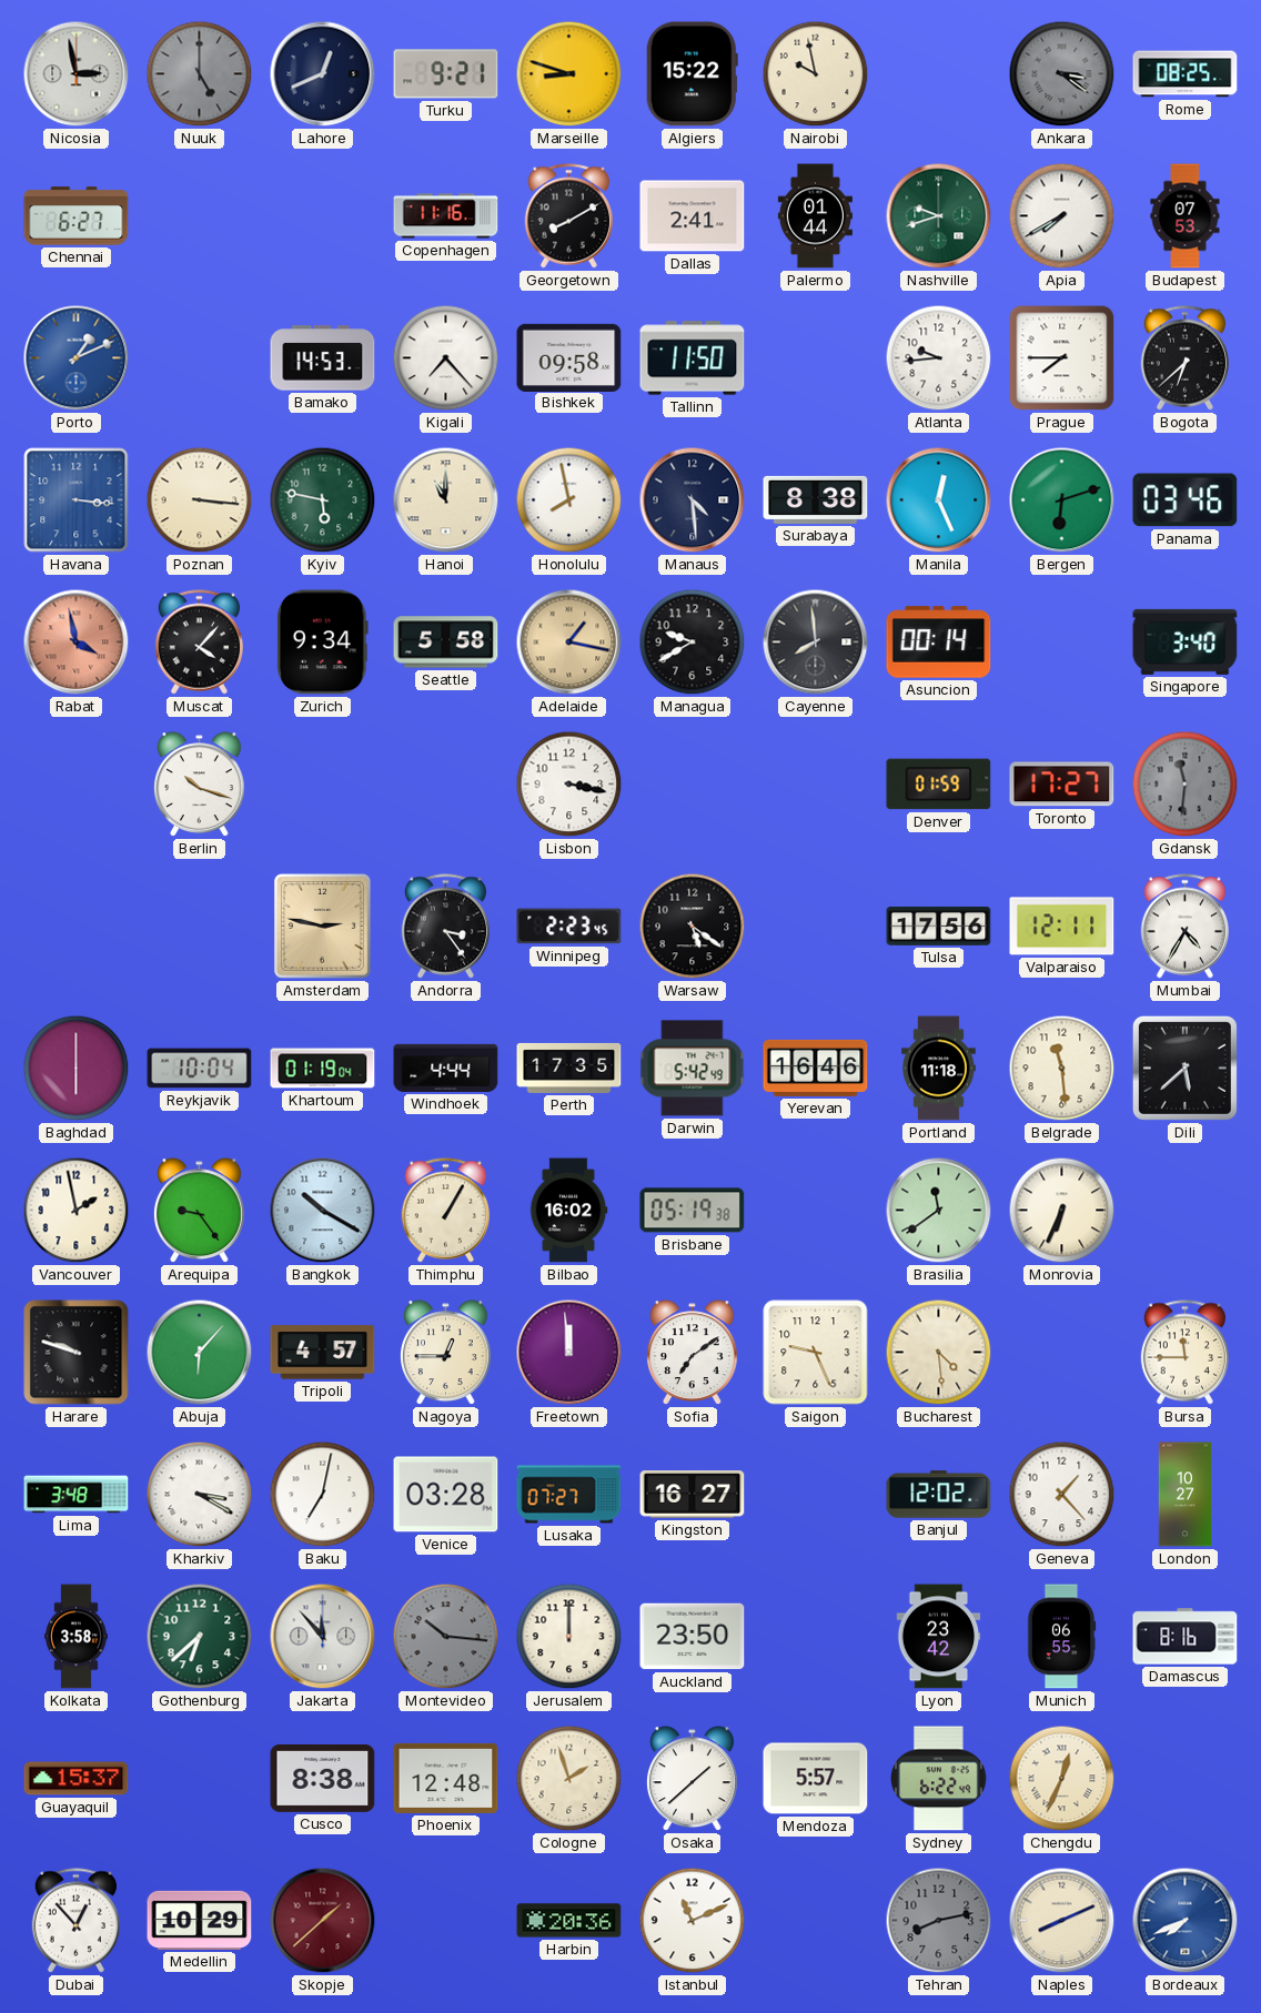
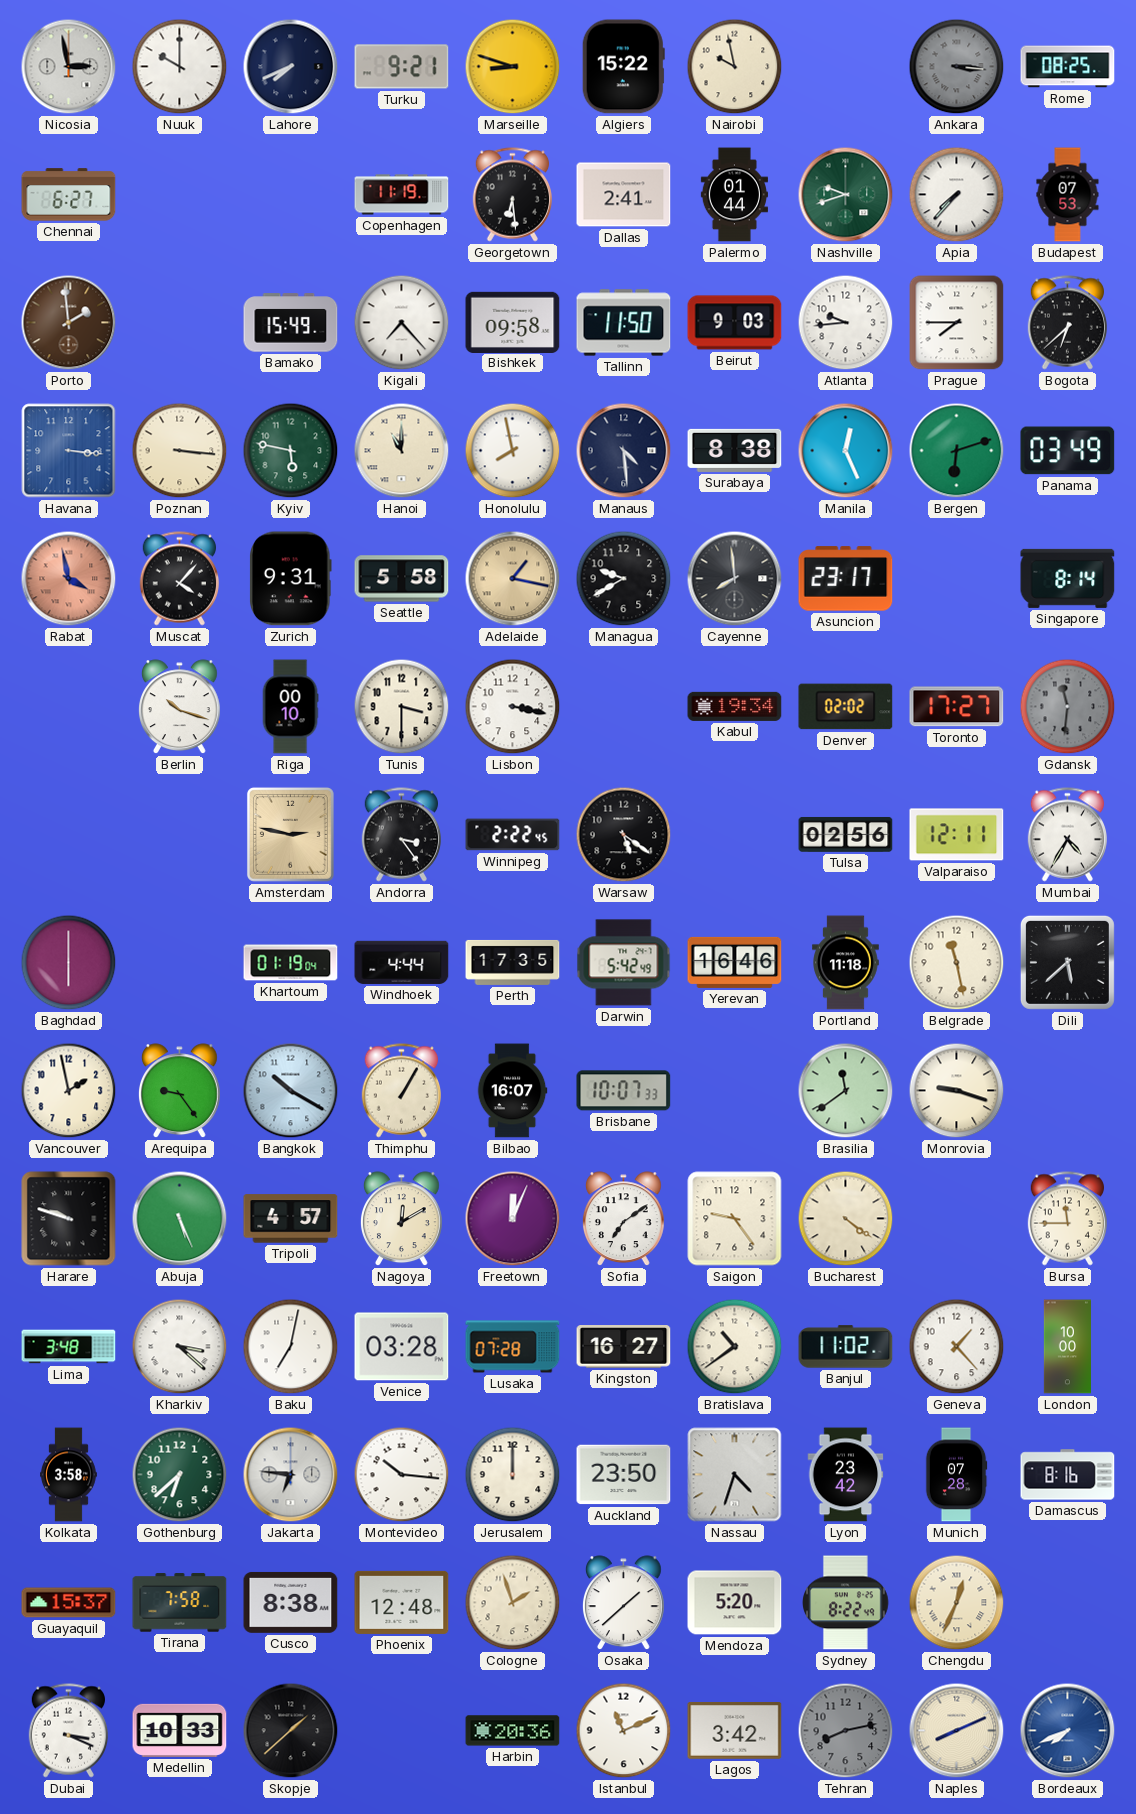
Nuuk: 5:00 -> 10:00
Nuuk dial: grey -> white
Lahore: 12:41 -> 7:41
Ankara: 3:21 -> 3:16
Copenhagen: 11:16 -> 11:19
Georgetown: 8:10 -> 6:29
Apia: 7:40 -> 7:37
Porto: 1:11 -> 1:59
Porto dial: blue -> brown
Bamako: 14:53 -> 15:49
Beirut: none -> 9:03
Panama: 03:46 -> 03:49
Zurich: 9:34 -> 9:31
Asuncion: 00:14 -> 23:17
Singapore: 3:40 -> 8:14
Riga: none -> 00:10
Tunis: none -> 3:30
Kabul: none -> 19:34
Denver: 01:59 -> 02:02
Winnipeg: 2:23 -> 2:22
Tulsa: 17:56 -> 02:56
Reykjavik: 10:04 -> none
Belgrade: 11:29 -> 11:28
Bilbao: 16:02 -> 16:07
Brisbane: 05:19 -> 10:07
Monrovia: 6:34 -> 9:18
Abuja: 6:07 -> 5:26
Nagoya: 12:45 -> 12:10
Freetown: 11:59 -> 12:04
Saigon: 9:26 -> 9:24
Bucharest: 4:29 -> 4:21
Kharkiv: 3:20 -> 3:22
Lusaka: 07:27 -> 07:28
Bratislava: none -> 10:39
Banjul: 12:02 -> 11:02
London: 10:27 -> 10:00
Jakarta: 11:53 -> 6:46
Montevideo dial: grey -> white
Nassau: none -> 4:33
Munich: 06:55 -> 07:28
Tirana: none -> 7:58
Mendoza: 5:57 -> 5:20
Sydney: 6:22 -> 8:22
Dubai: 12:53 -> 3:19
Medellin: 10:29 -> 10:33
Skopje dial: burgundy -> black
Lagos: none -> 3:42
